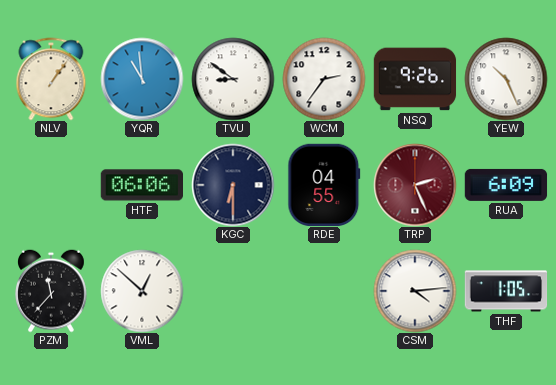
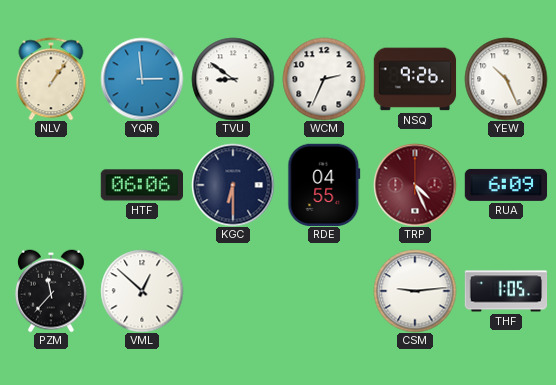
YQR: 10:59 -> 2:59
WCM: 2:36 -> 2:34
TRP: 2:26 -> 4:26
CSM: 4:14 -> 9:14
